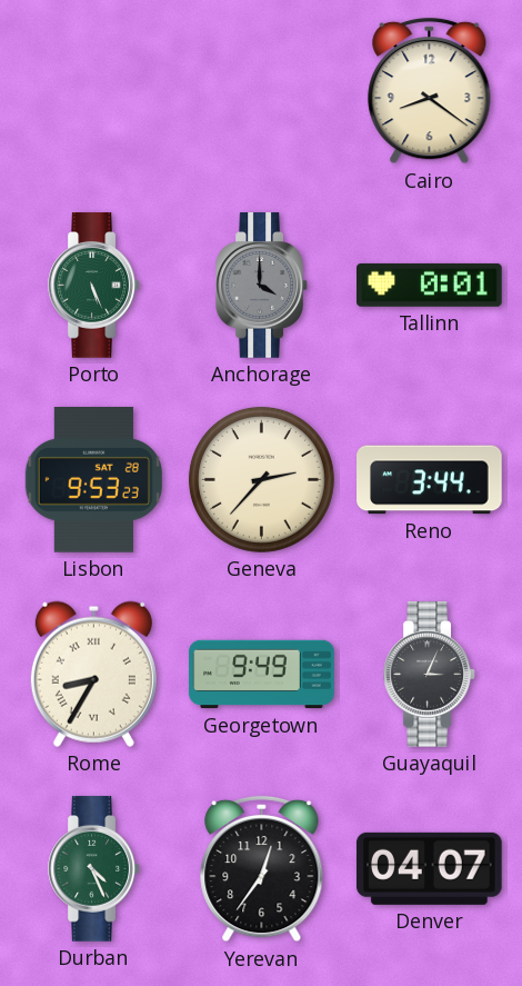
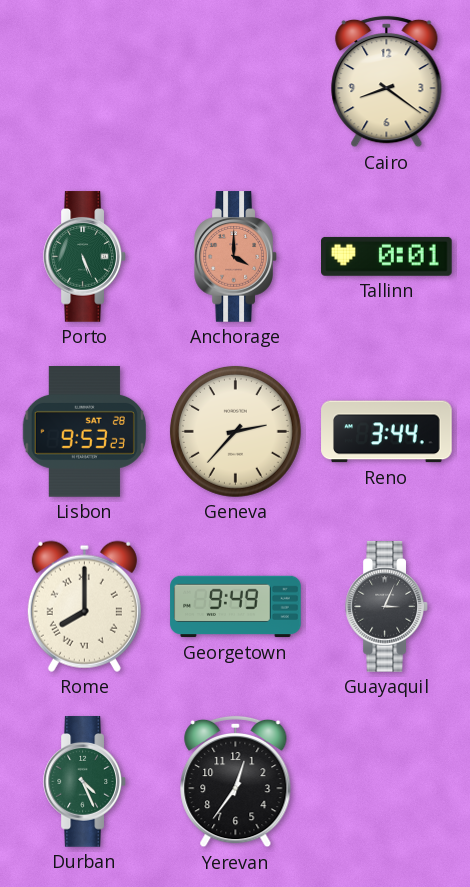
Anchorage dial: grey -> salmon
Rome: 8:35 -> 8:00
Denver: 04:07 -> none
